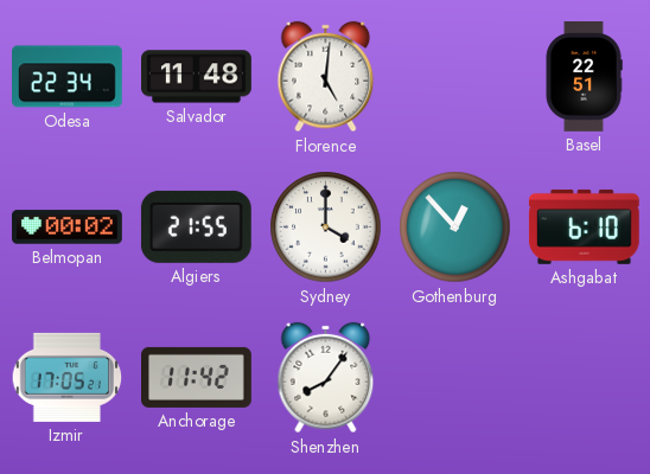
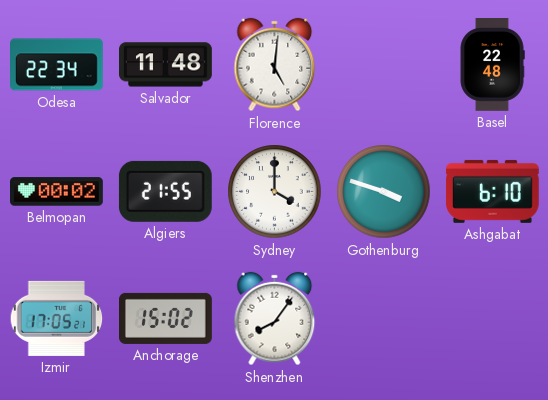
Basel: 22:51 -> 22:48
Gothenburg: 12:53 -> 3:48
Anchorage: 11:42 -> 15:02
